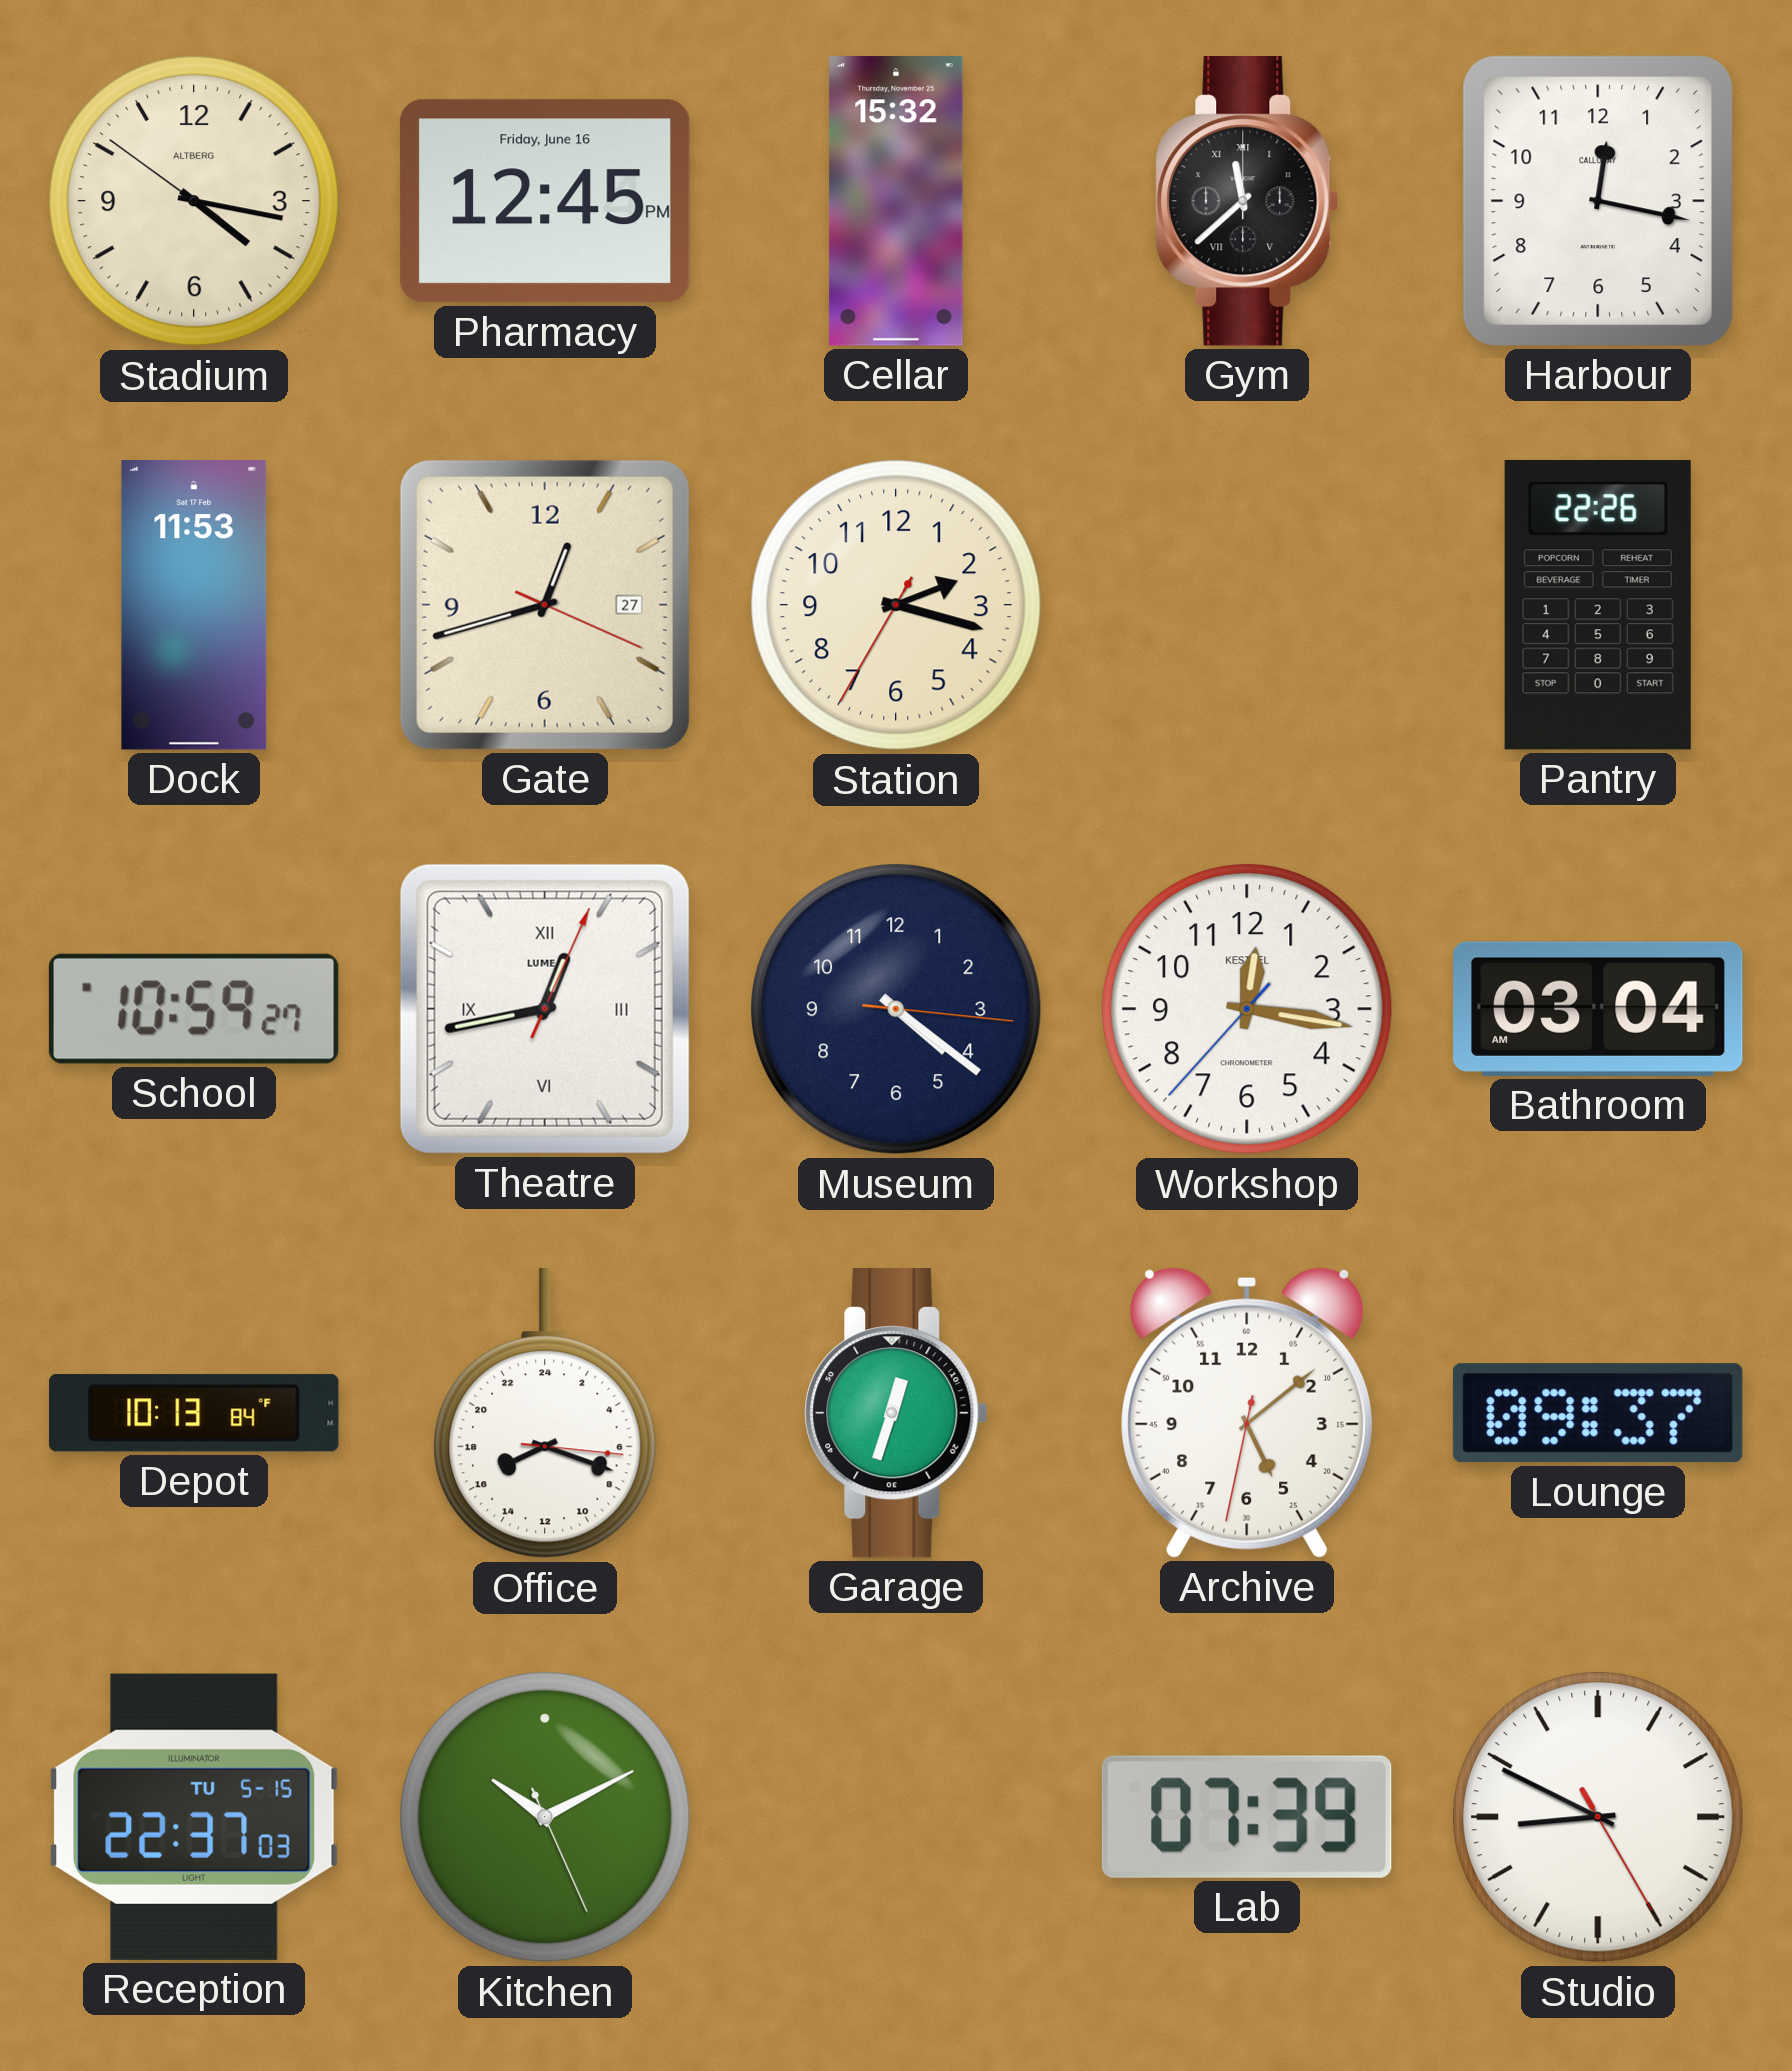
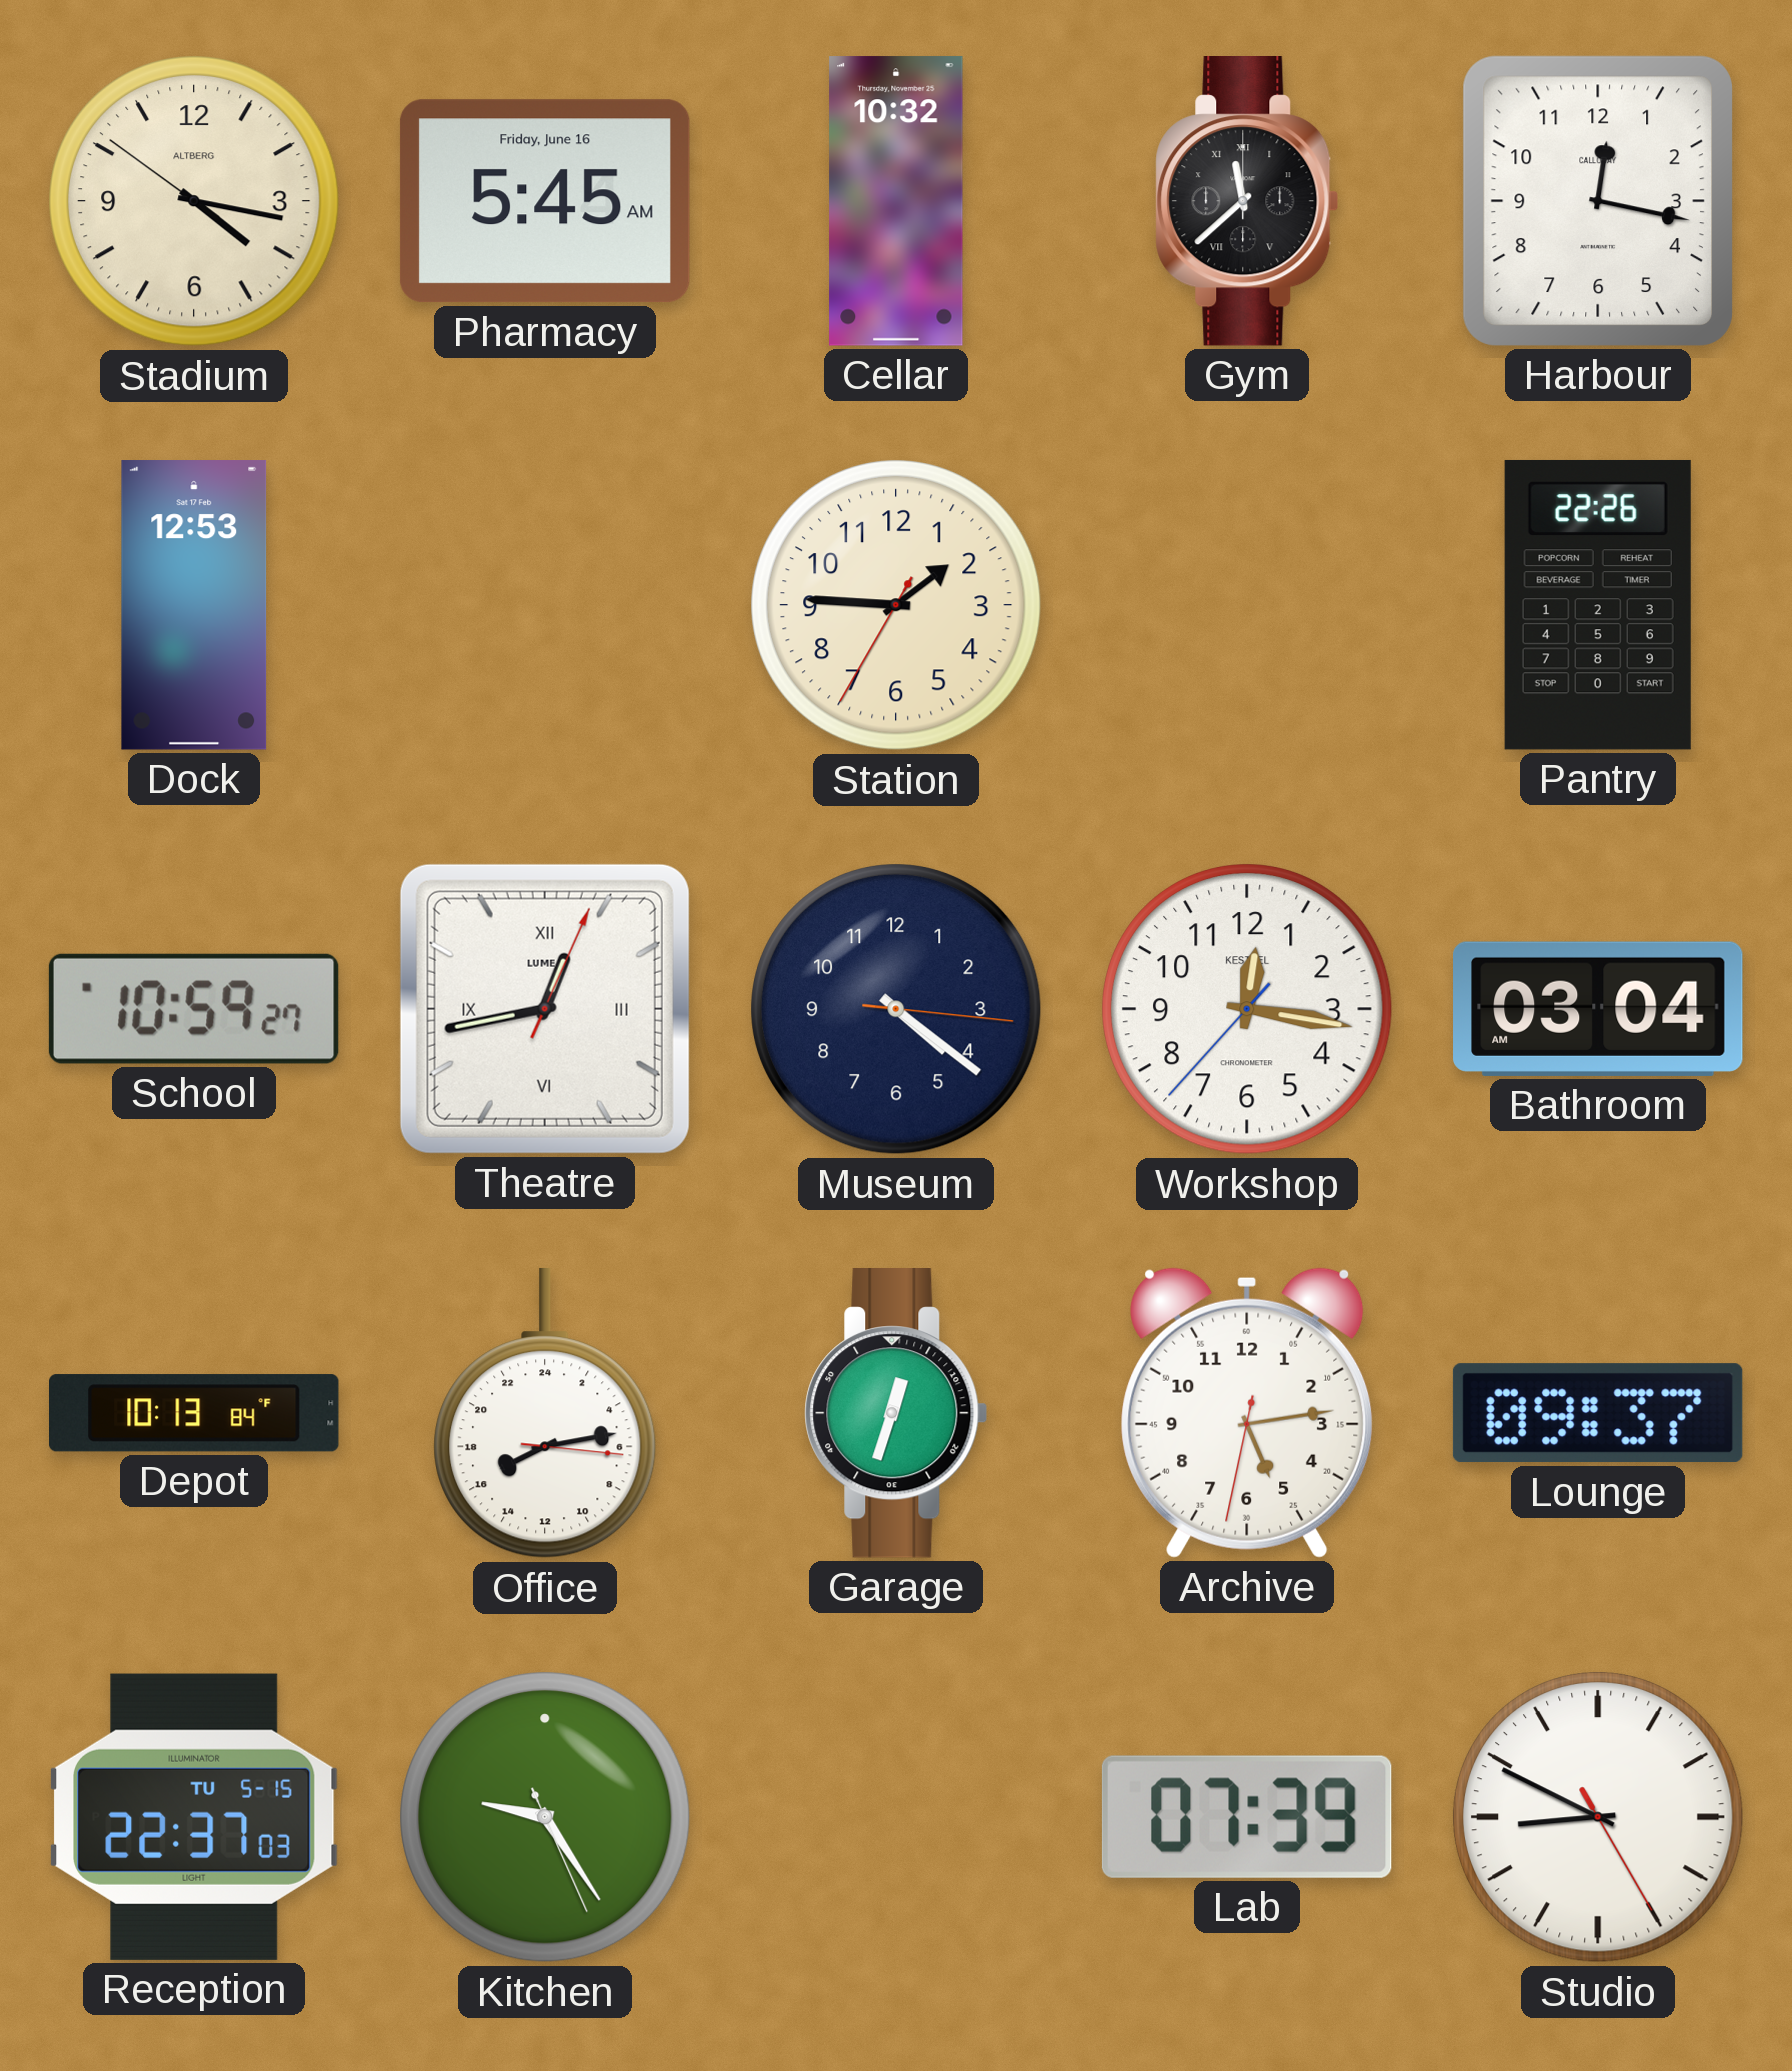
Pharmacy: 12:45 -> 5:45
Cellar: 15:32 -> 10:32
Dock: 11:53 -> 12:53
Gate: 12:42 -> none
Station: 2:17 -> 1:45
Office: 16:18 -> 16:13
Archive: 5:08 -> 5:13
Kitchen: 10:10 -> 9:24
